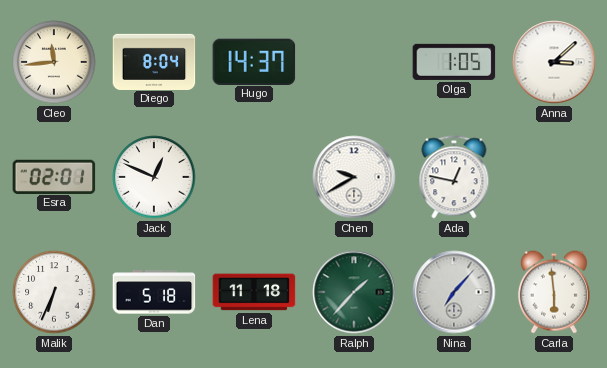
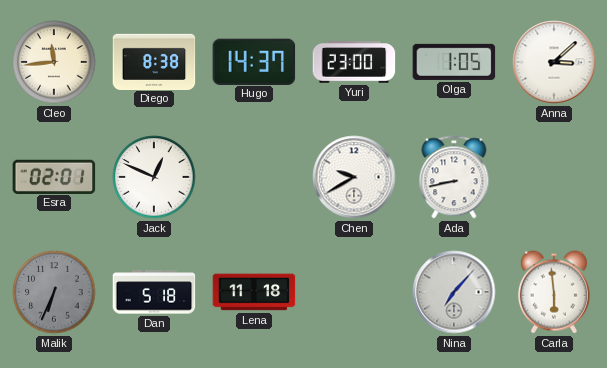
Diego: 8:04 -> 8:38
Yuri: none -> 23:00
Ada: 12:47 -> 8:43
Malik dial: white -> grey
Ralph: 1:37 -> none
